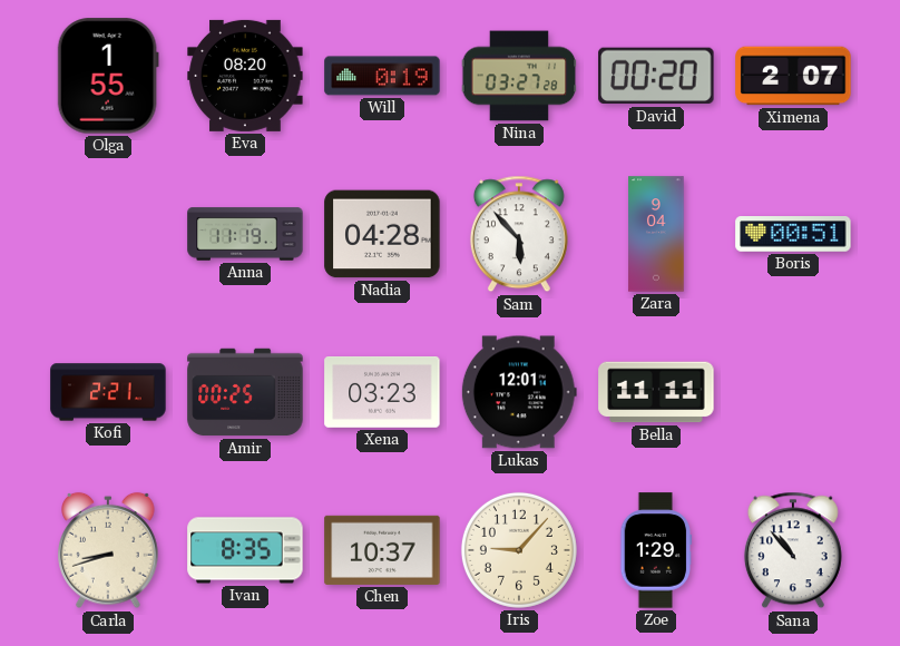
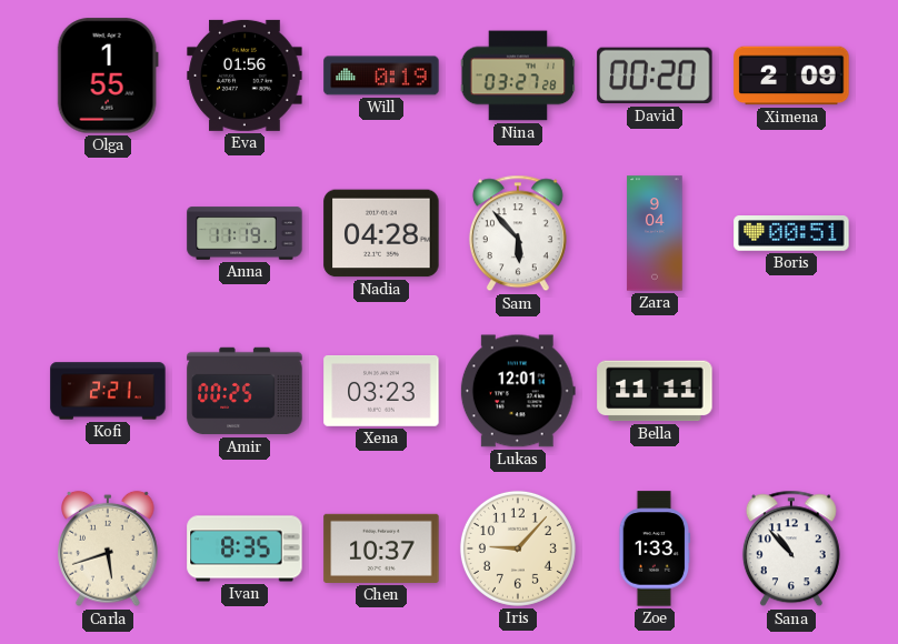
Eva: 08:20 -> 01:56
Ximena: 2:07 -> 2:09
Carla: 8:42 -> 5:42
Zoe: 1:29 -> 1:33
